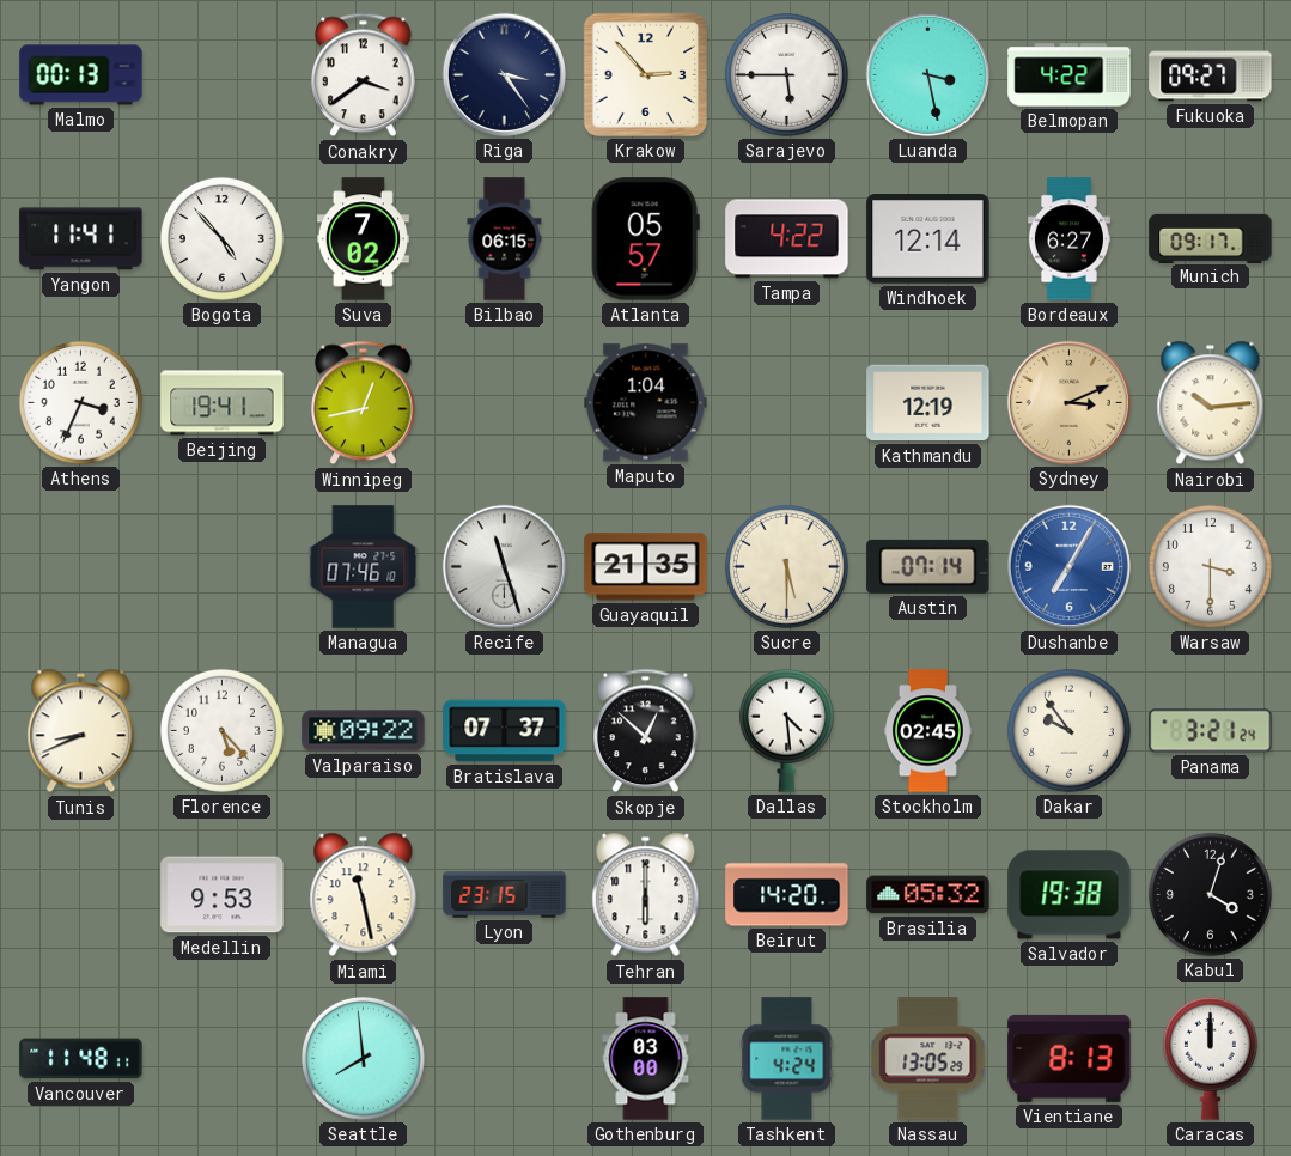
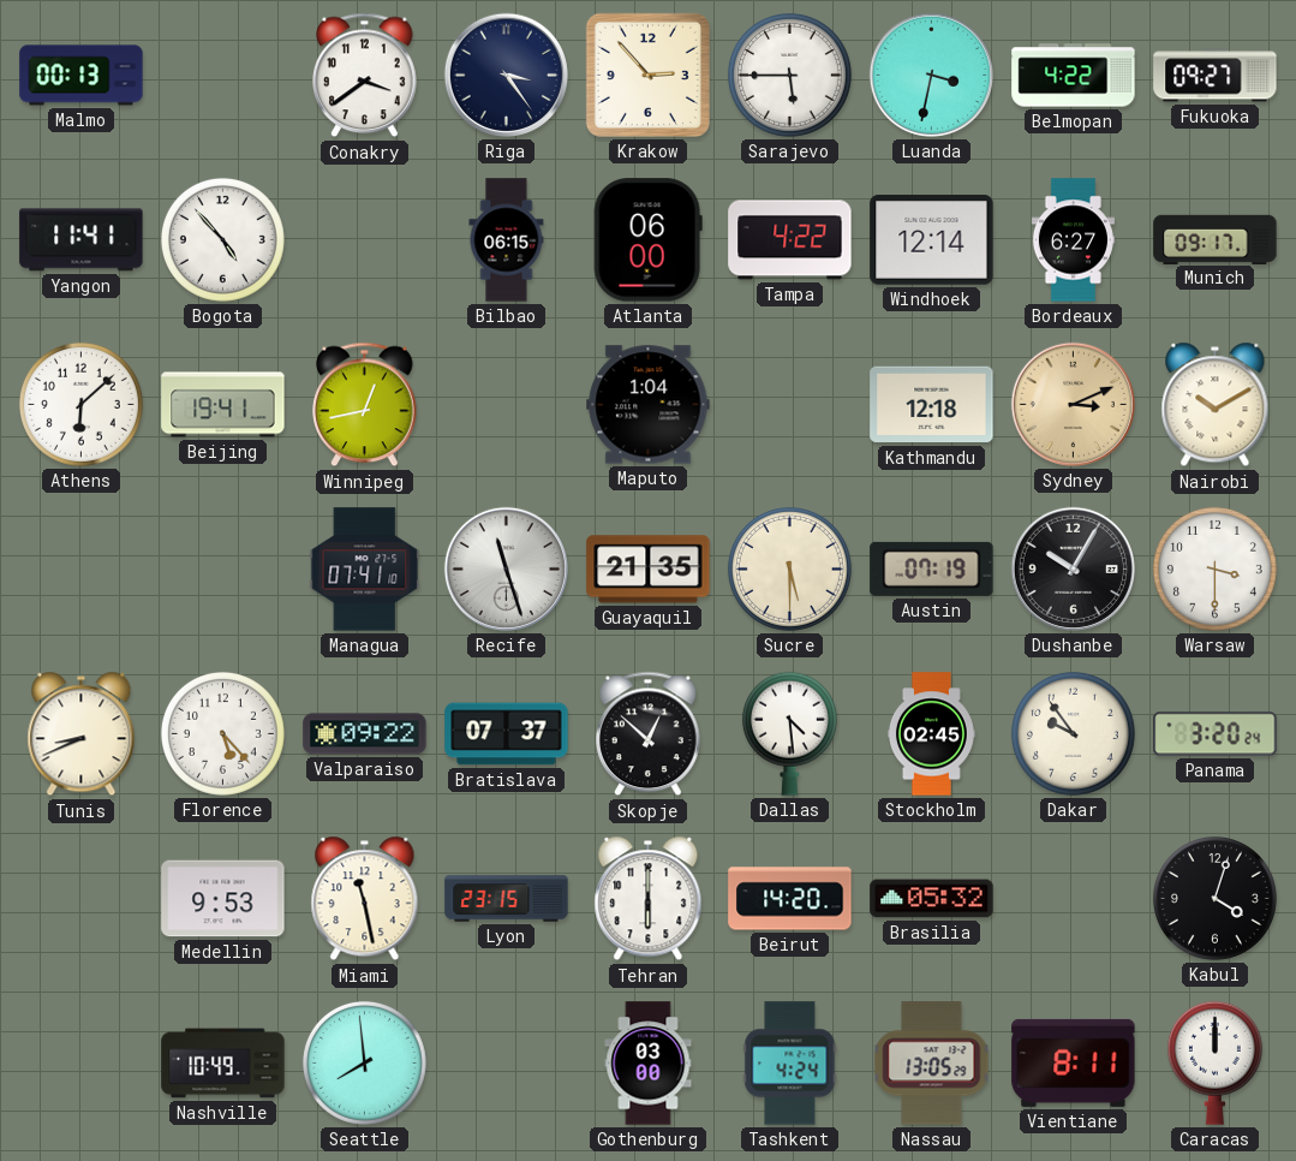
Luanda: 3:28 -> 3:32
Suva: 7:02 -> none
Atlanta: 05:57 -> 06:00
Athens: 3:34 -> 6:08
Kathmandu: 12:19 -> 12:18
Nairobi: 10:14 -> 10:10
Managua: 07:46 -> 07:41
Austin: 07:14 -> 07:19
Dushanbe: 7:05 -> 10:05
Dushanbe dial: blue -> black
Panama: 3:21 -> 3:20
Salvador: 19:38 -> none
Vancouver: 11:48 -> none
Nashville: none -> 10:49
Vientiane: 8:13 -> 8:11
